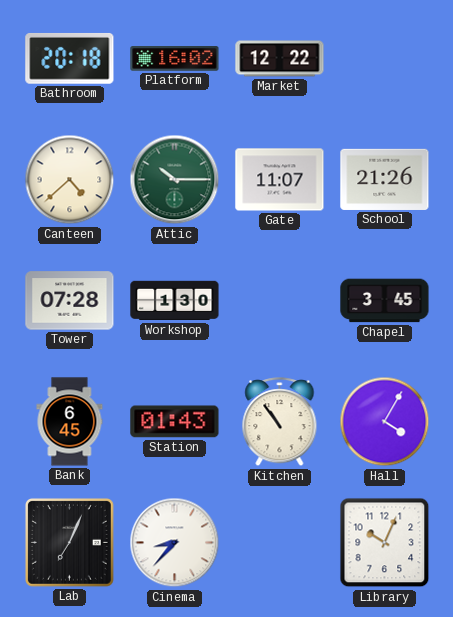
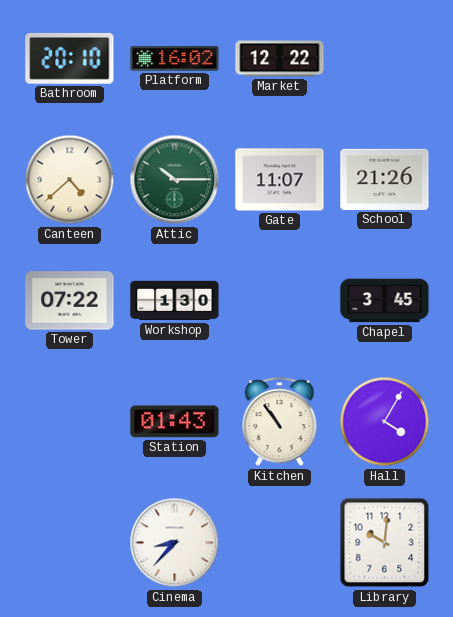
Bathroom: 20:18 -> 20:10
Tower: 07:28 -> 07:22
Bank: 6:45 -> none
Lab: 7:04 -> none
Library: 10:04 -> 10:01
